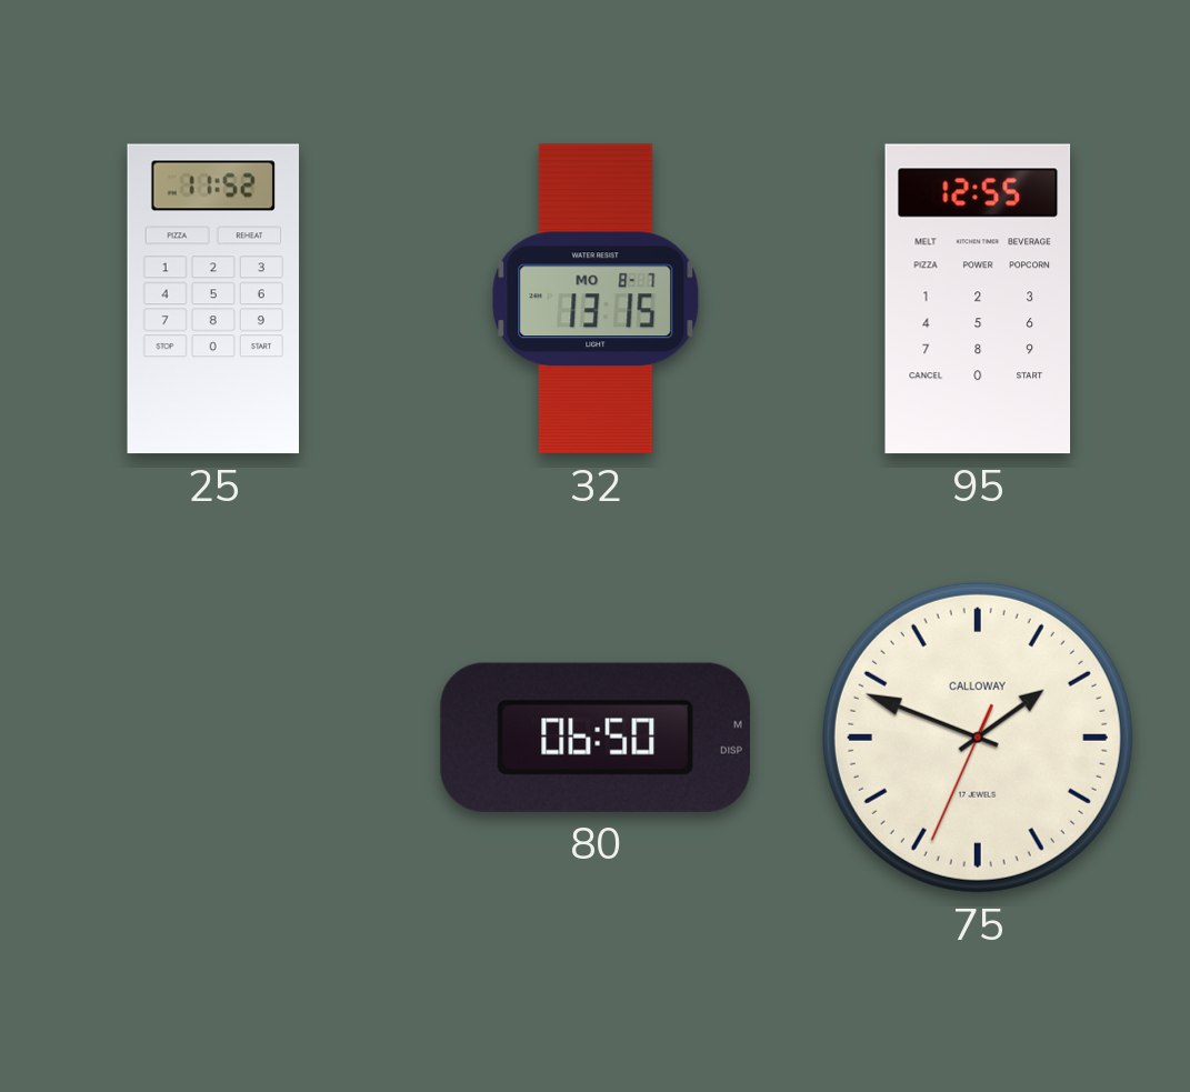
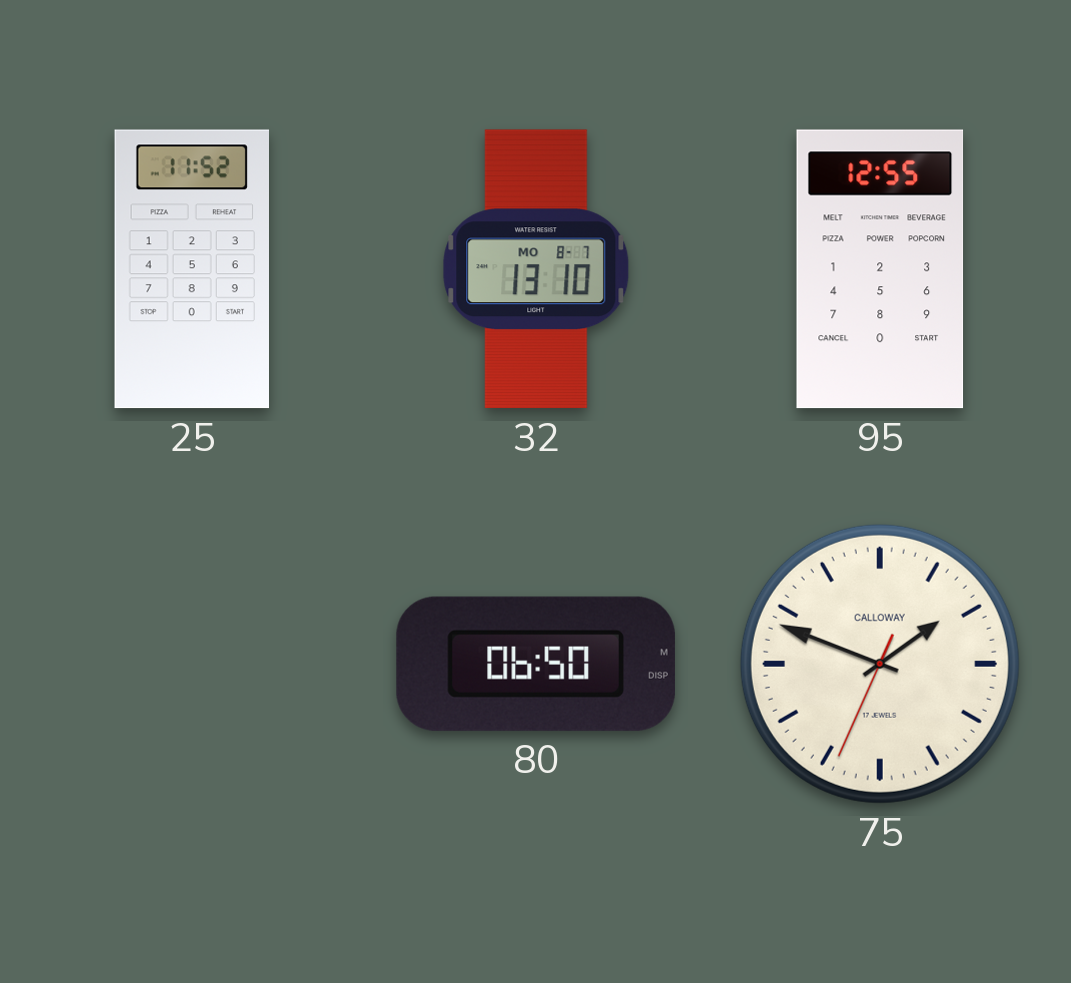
32: 13:15 -> 13:10
